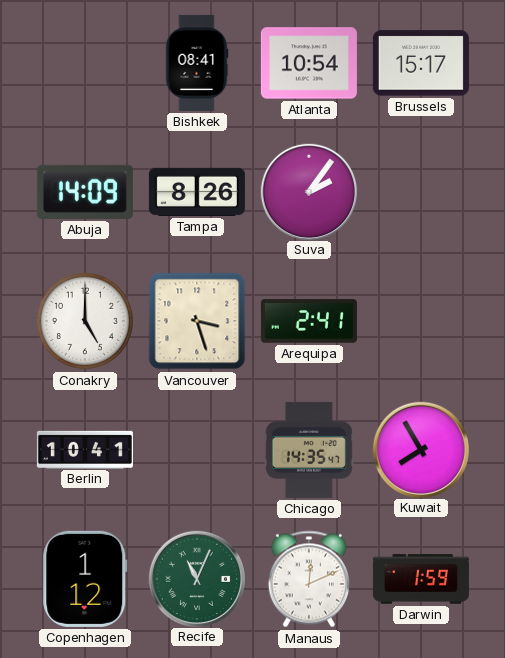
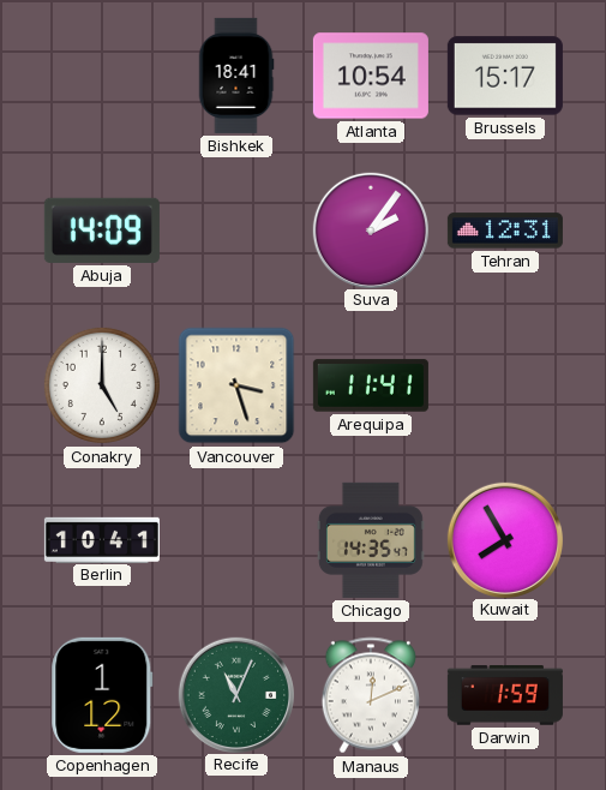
Bishkek: 08:41 -> 18:41
Tampa: 8:26 -> none
Tehran: none -> 12:31
Arequipa: 2:41 -> 11:41
